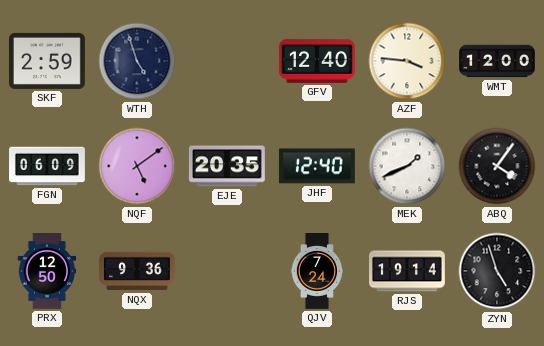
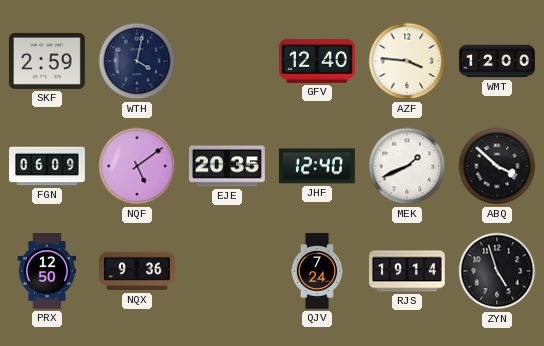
WTH: 4:57 -> 4:02
ABQ: 4:06 -> 3:52
